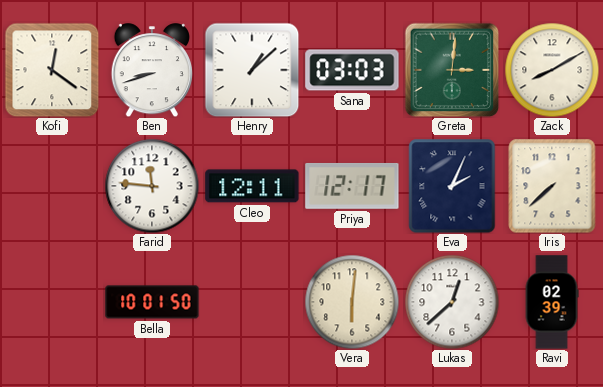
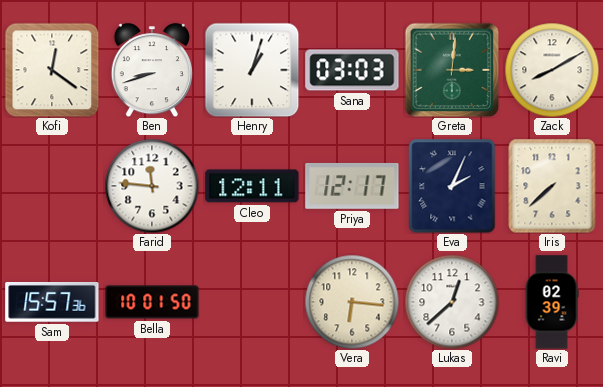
Henry: 1:08 -> 1:03
Sam: none -> 15:57
Vera: 6:01 -> 6:16
